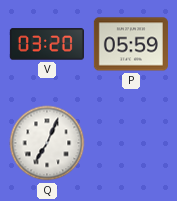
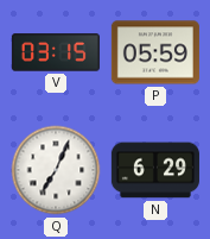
V: 03:20 -> 03:15
N: none -> 6:29
